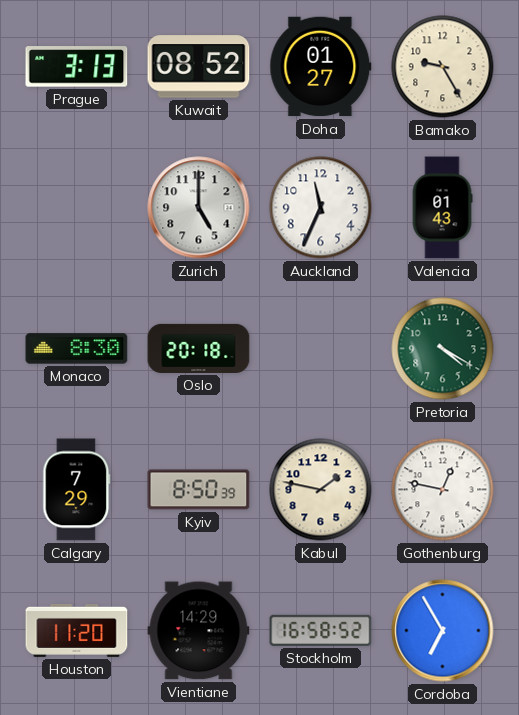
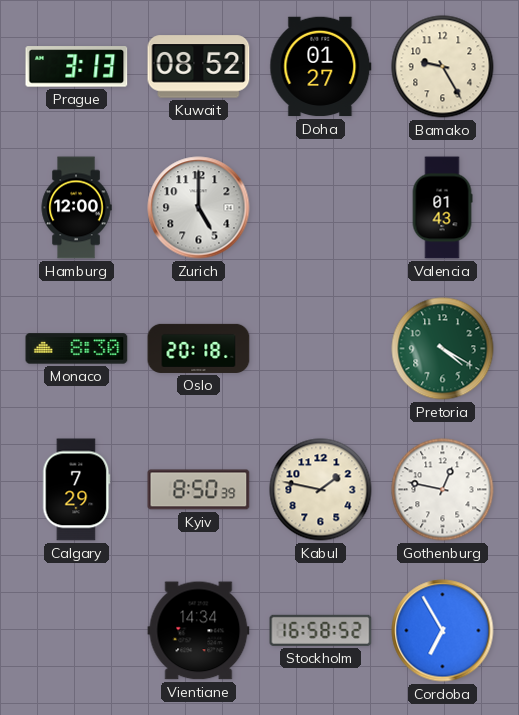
Hamburg: none -> 12:00
Auckland: 11:34 -> none
Houston: 11:20 -> none
Vientiane: 14:29 -> 14:34
